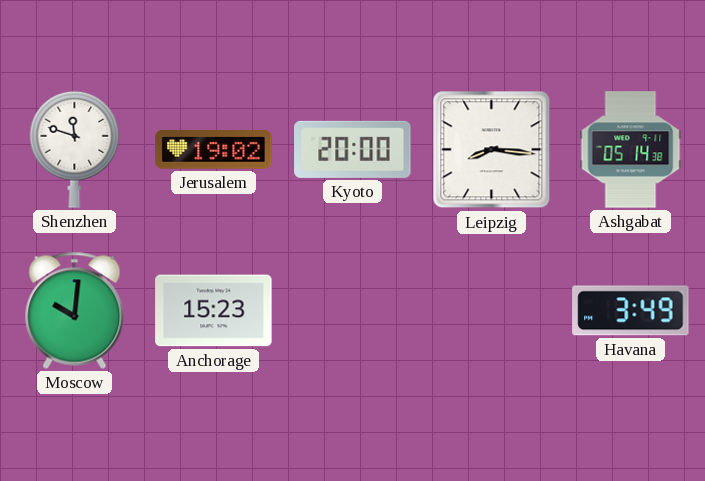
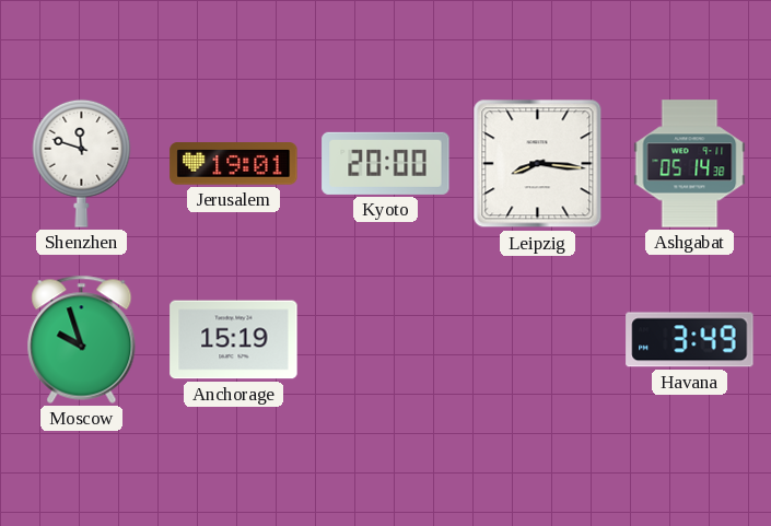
Jerusalem: 19:02 -> 19:01
Moscow: 10:01 -> 9:57
Anchorage: 15:23 -> 15:19
